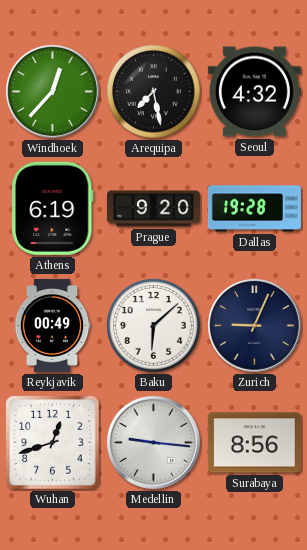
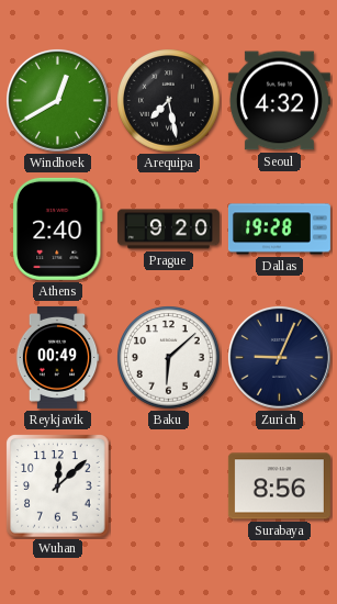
Windhoek: 12:37 -> 12:40
Athens: 6:19 -> 2:40
Wuhan: 12:42 -> 12:08
Medellin: 9:16 -> none
